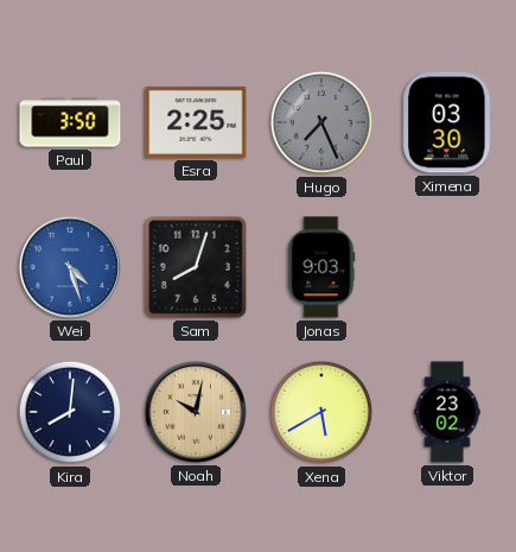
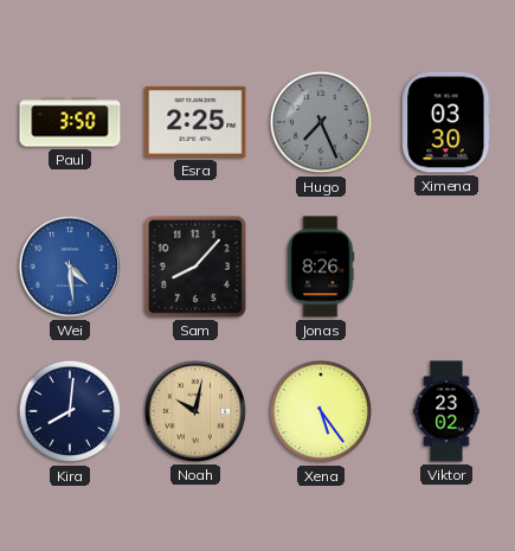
Wei: 4:27 -> 4:29
Sam: 8:03 -> 8:07
Jonas: 9:03 -> 8:26
Xena: 5:40 -> 5:24
